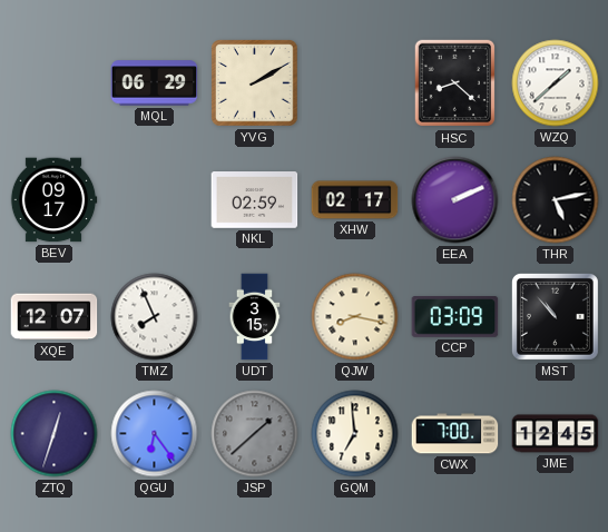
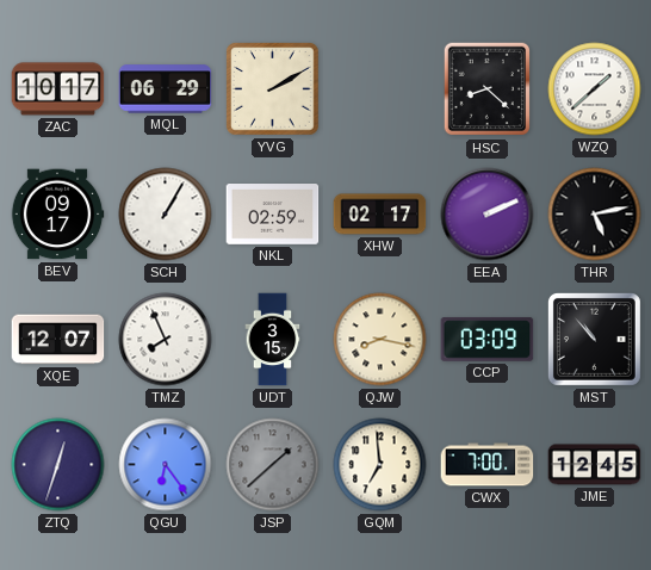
ZAC: none -> 10:17
SCH: none -> 1:05
